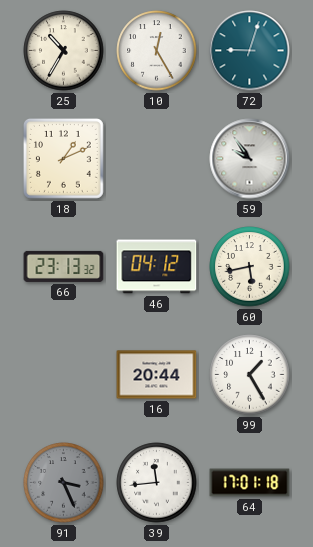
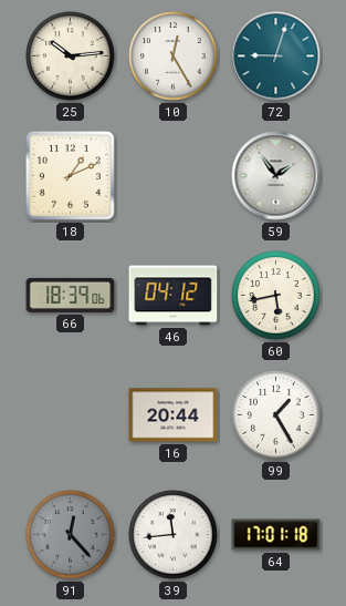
25: 10:35 -> 10:14
59: 9:54 -> 1:54
66: 23:13 -> 18:39
91: 3:26 -> 12:23
